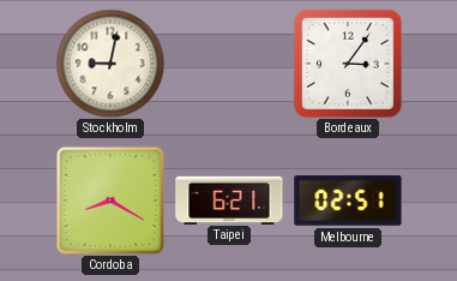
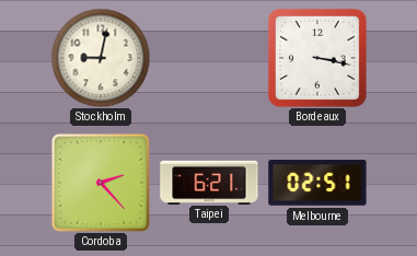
Bordeaux: 3:06 -> 3:17
Cordoba: 8:20 -> 2:23
